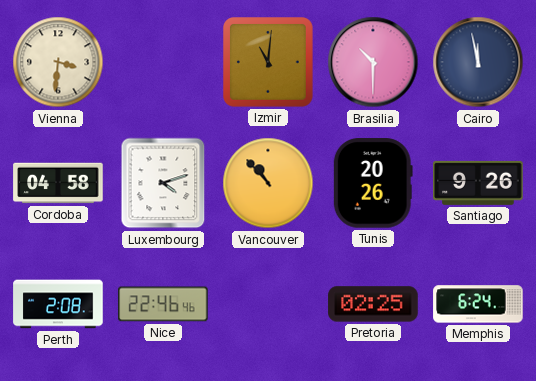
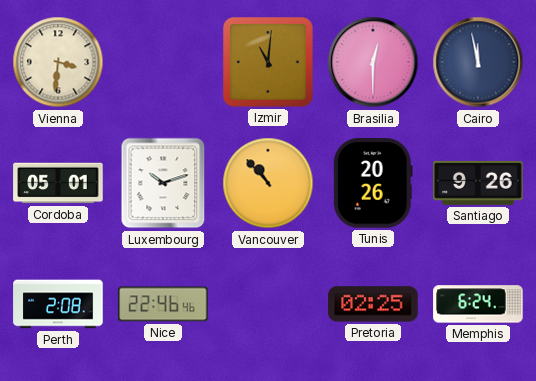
Brasilia: 10:30 -> 12:30
Cordoba: 04:58 -> 05:01
Luxembourg: 4:12 -> 10:12
